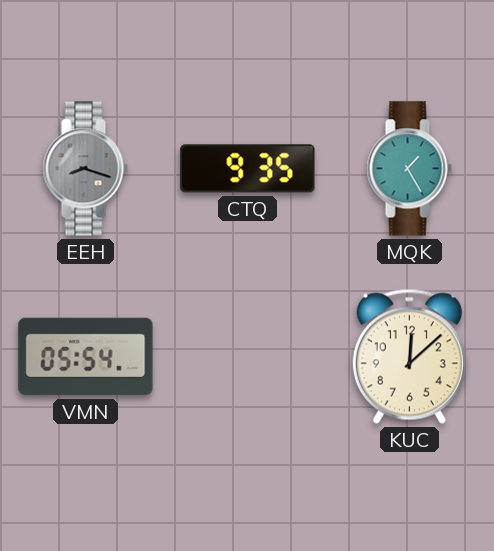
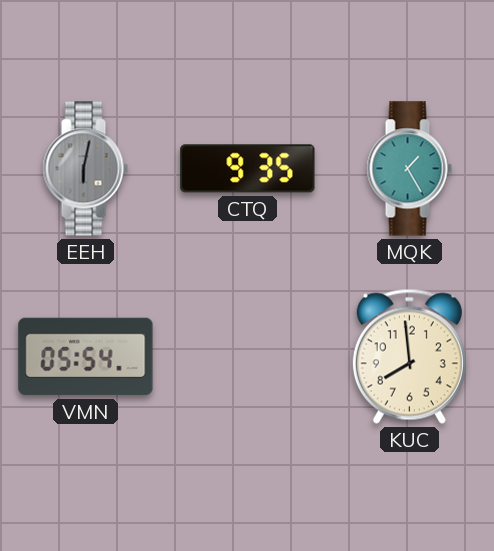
EEH: 8:18 -> 6:02
KUC: 12:08 -> 7:59
